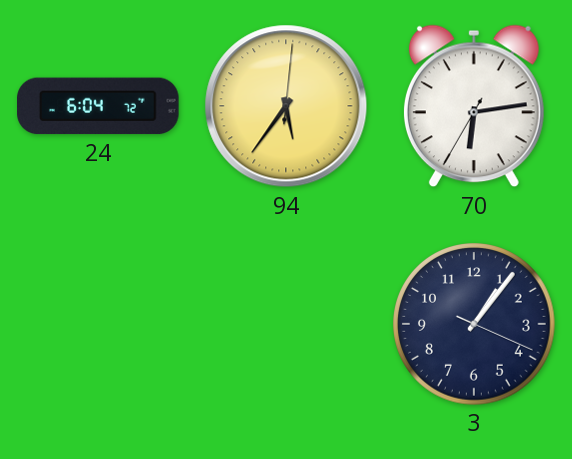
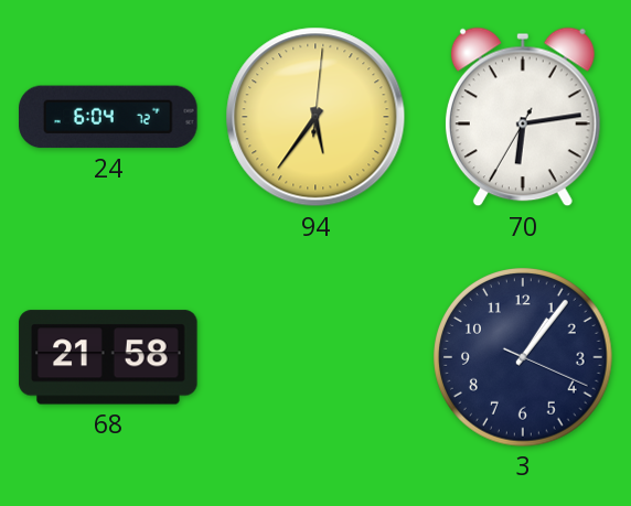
68: none -> 21:58
